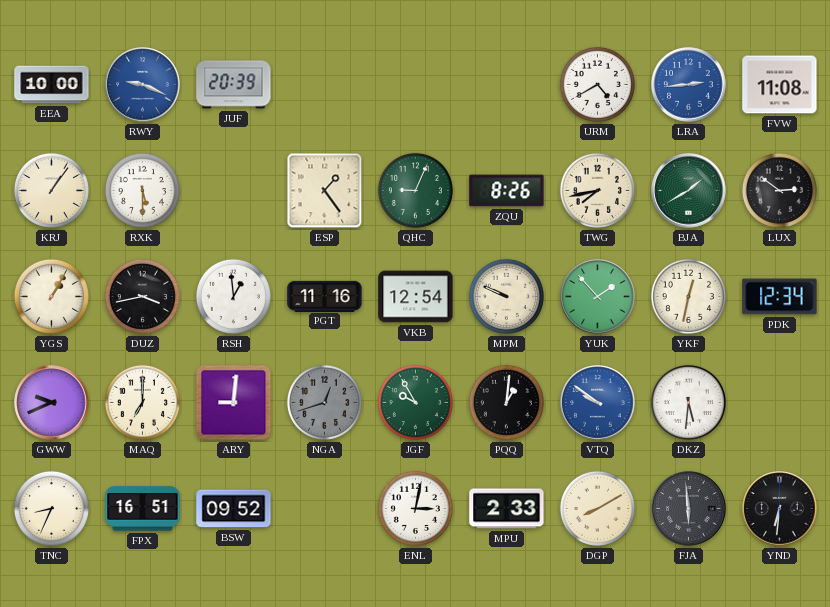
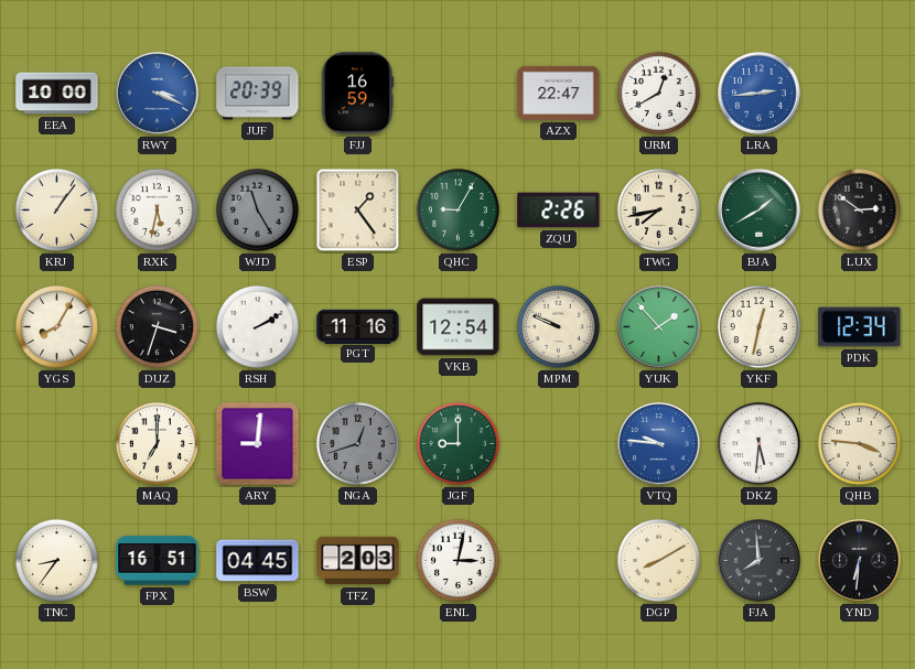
RWY: 9:19 -> 3:19
FJJ: none -> 16:59
AZX: none -> 22:47
URM: 4:40 -> 12:40
FVW: 11:08 -> none
RXK: 5:30 -> 5:32
WJD: none -> 11:25
QHC: 9:04 -> 9:05
ZQU: 8:26 -> 2:26
YGS: 1:05 -> 8:05
DUZ: 3:43 -> 3:33
RSH: 12:59 -> 2:10
GWW: 9:41 -> none
JGF: 9:55 -> 9:00
PQQ: 1:01 -> none
VTQ: 9:51 -> 9:46
QHB: none -> 3:46
TNC: 8:34 -> 8:36
BSW: 09:52 -> 04:45
TFZ: none -> 2:03
MPU: 2:33 -> none
FJA: 5:59 -> 7:59
